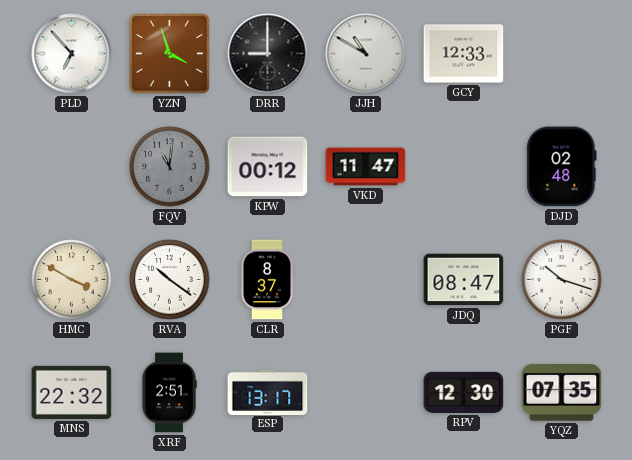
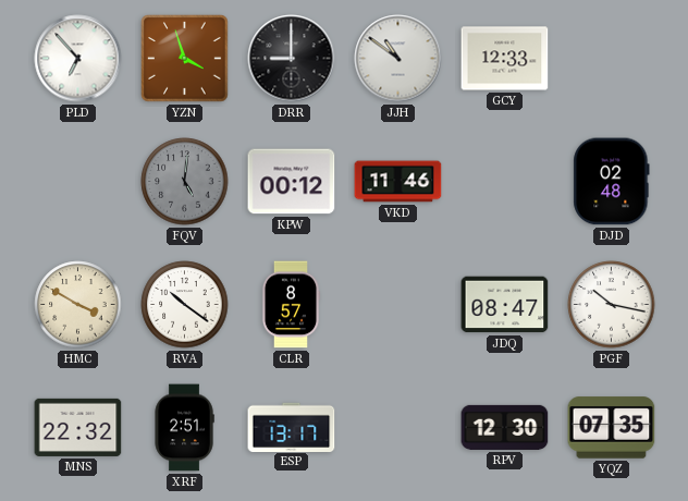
JJH: 10:50 -> 10:51
FQV: 11:01 -> 5:01
VKD: 11:47 -> 11:46
CLR: 8:37 -> 8:57
PGF: 10:18 -> 10:17
